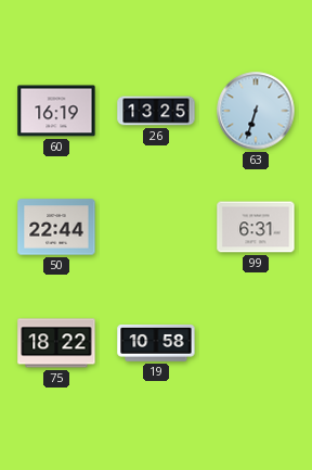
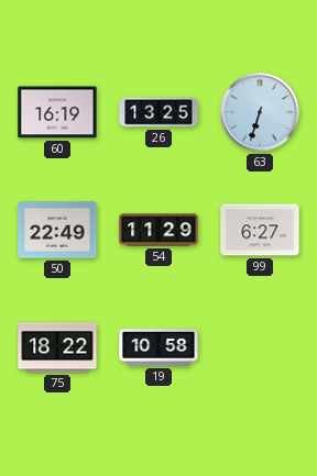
50: 22:44 -> 22:49
54: none -> 11:29
99: 6:31 -> 6:27
